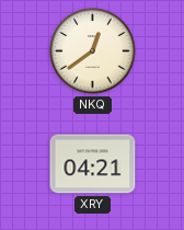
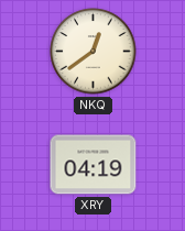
XRY: 04:21 -> 04:19
